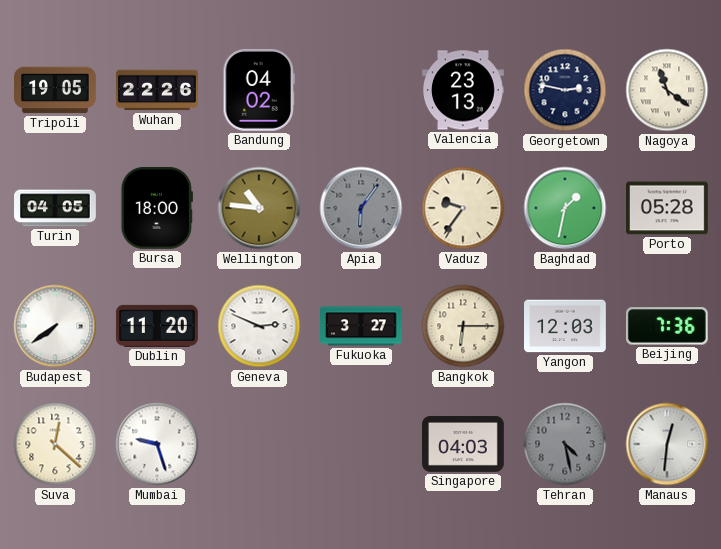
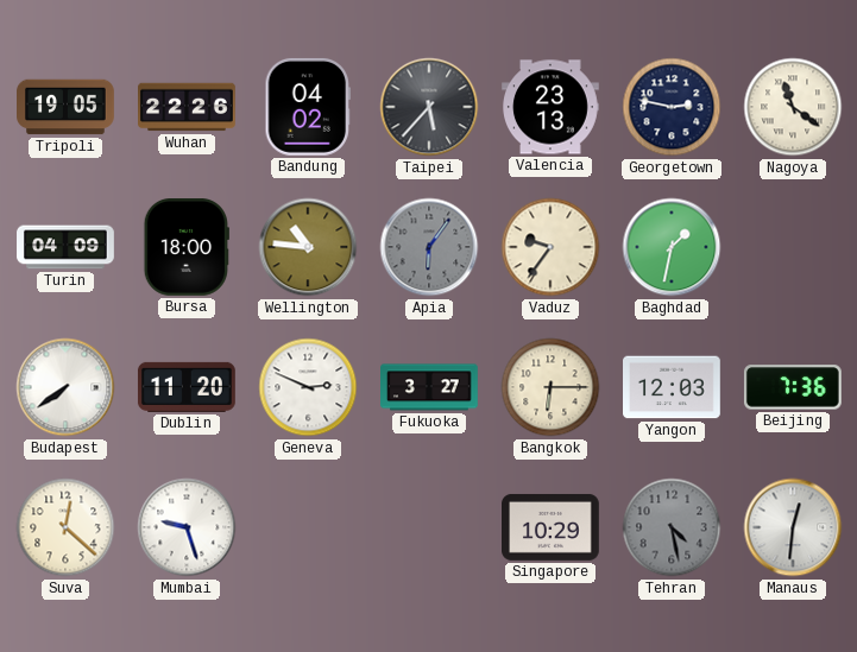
Taipei: none -> 5:37
Turin: 04:05 -> 04:09
Porto: 05:28 -> none
Singapore: 04:03 -> 10:29
